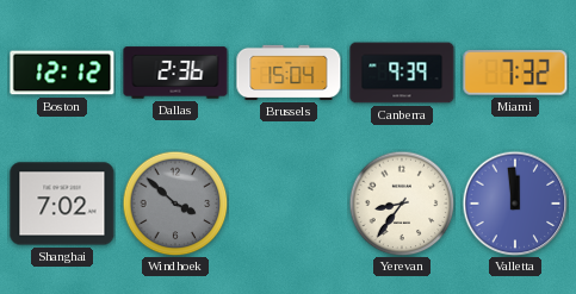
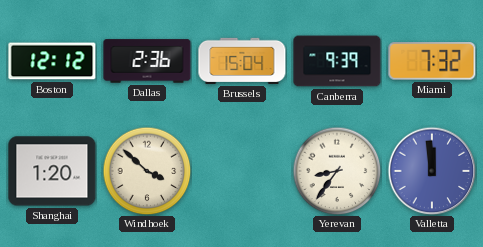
Shanghai: 7:02 -> 1:20
Windhoek dial: grey -> cream
